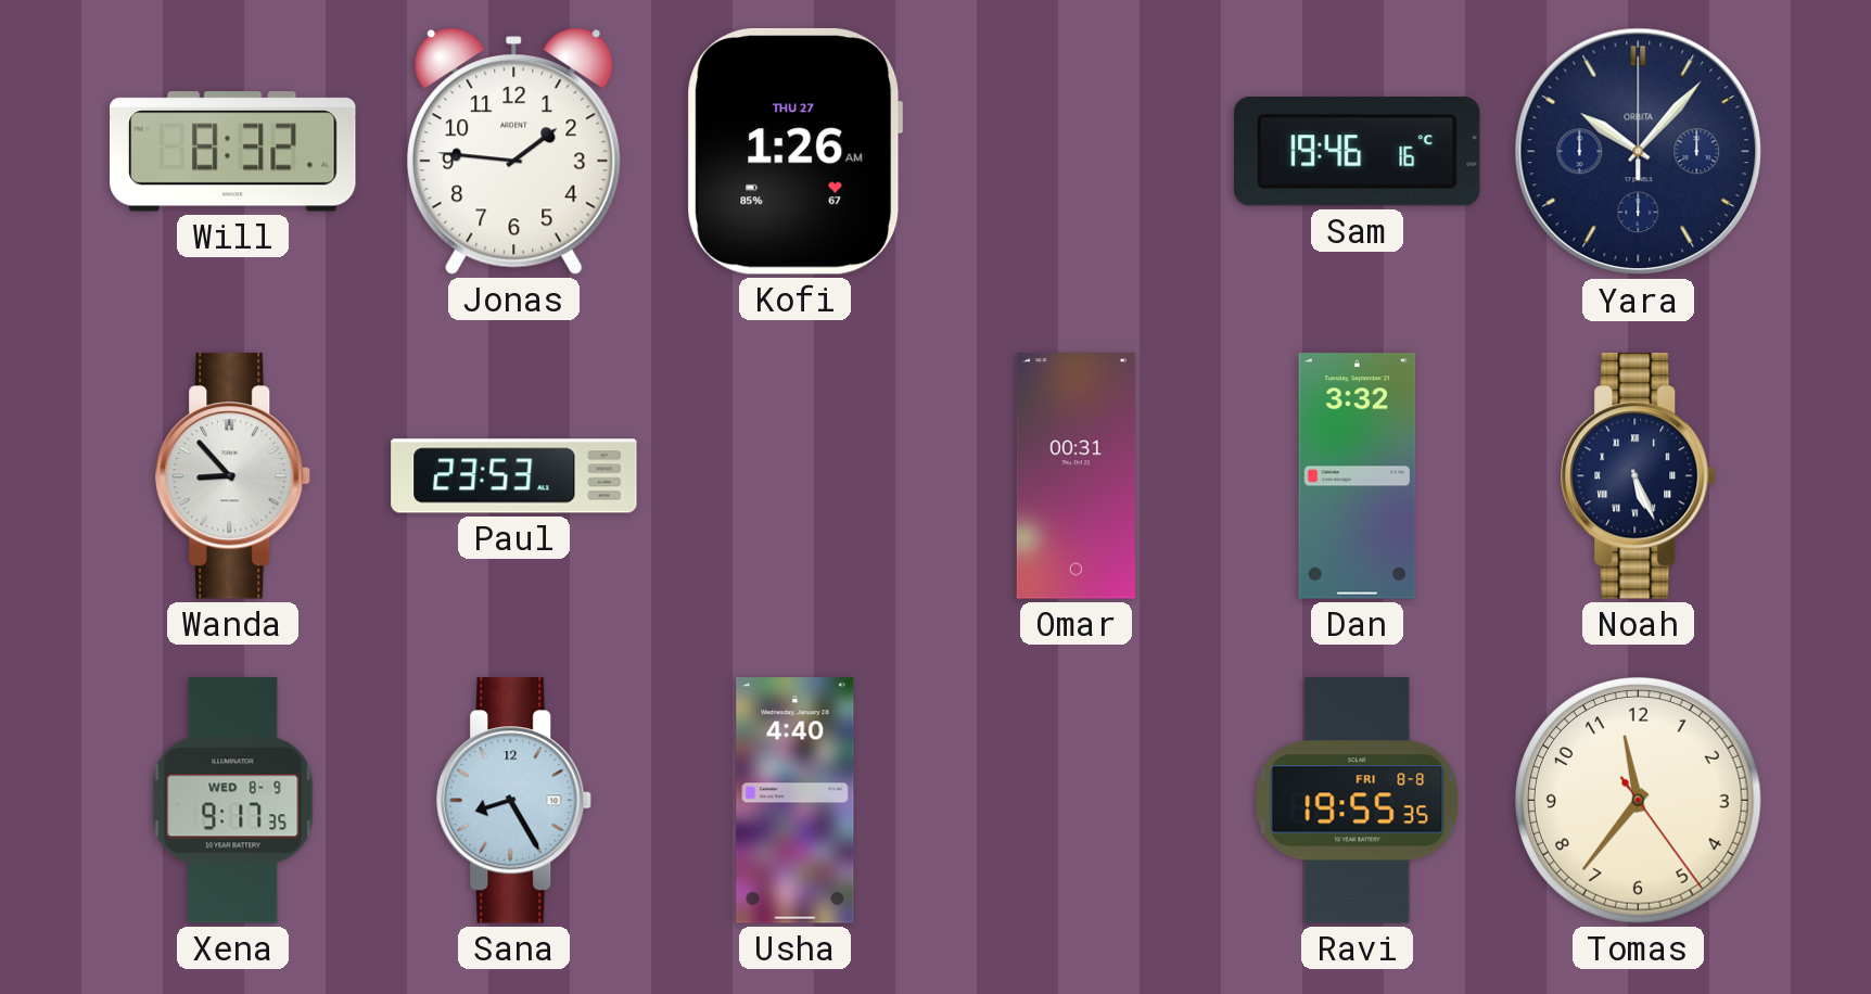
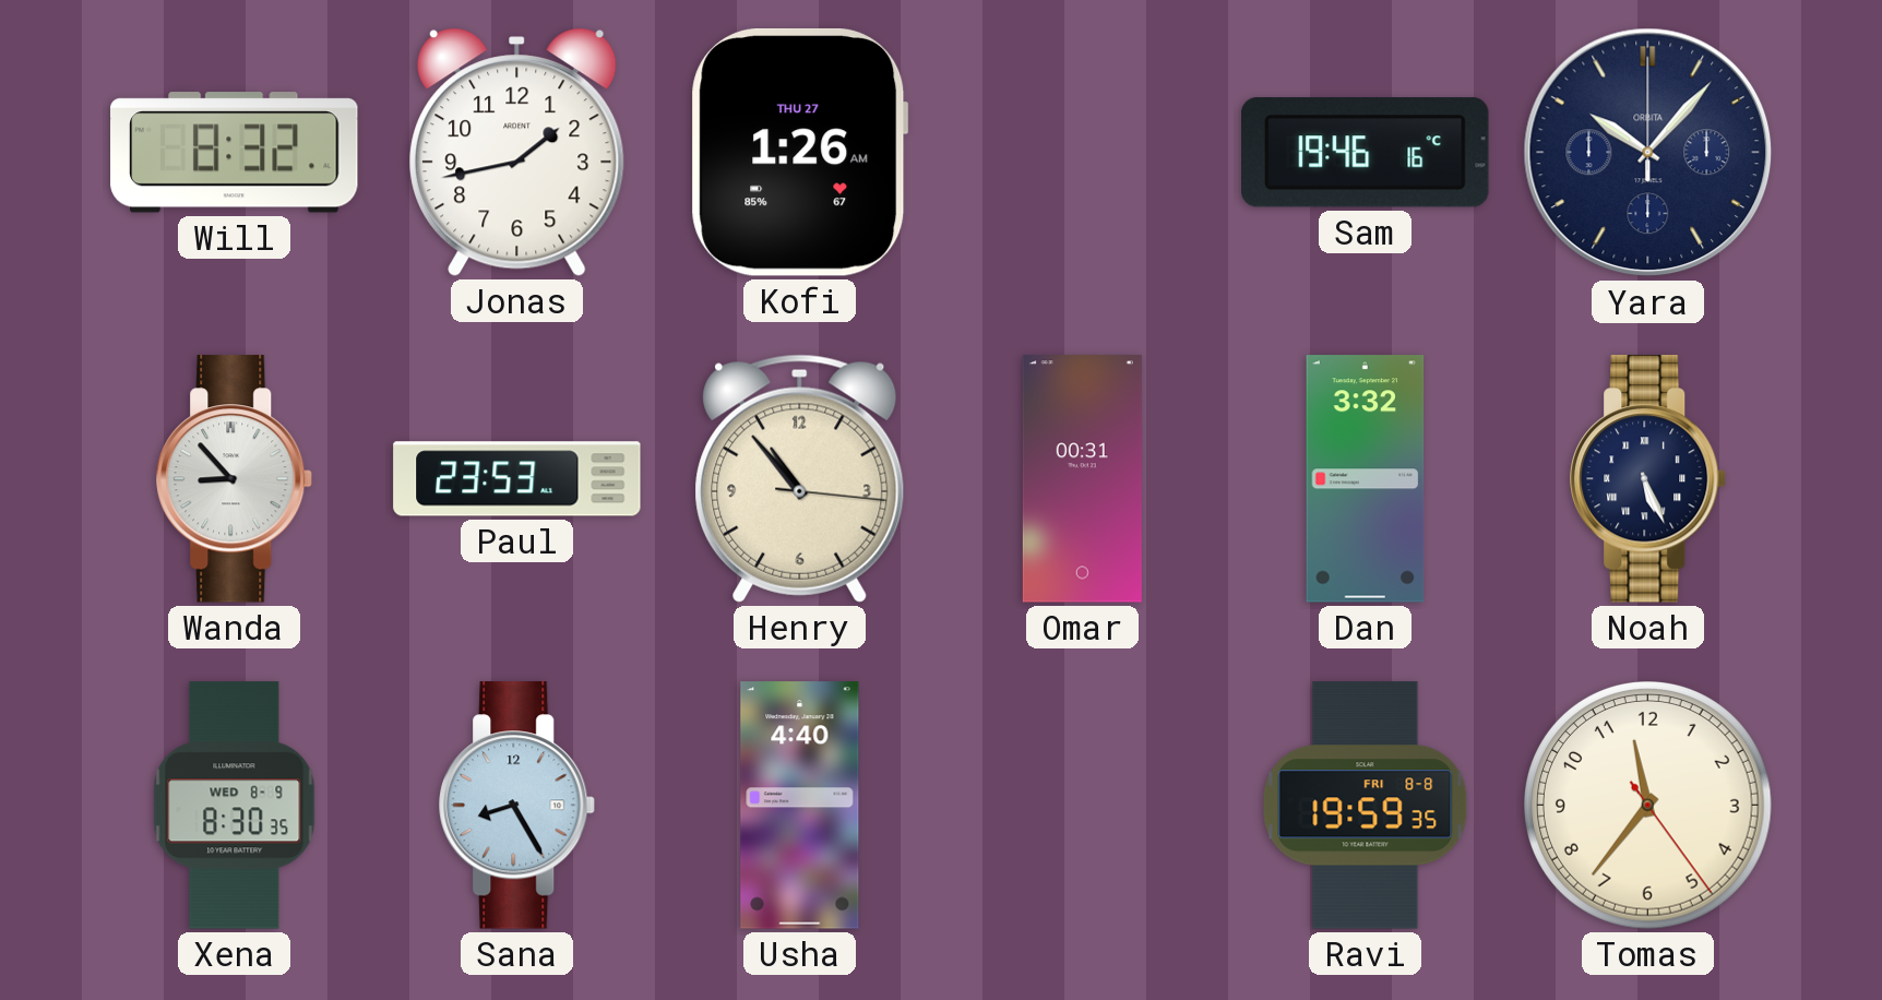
Jonas: 1:46 -> 1:43
Henry: none -> 10:53
Xena: 9:17 -> 8:30
Ravi: 19:55 -> 19:59
